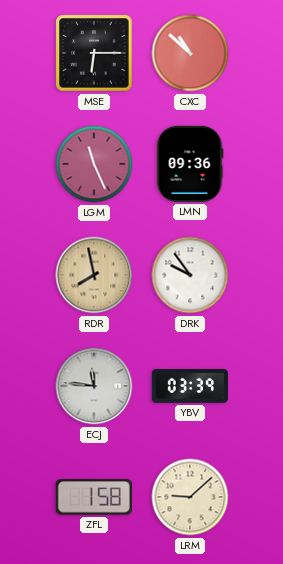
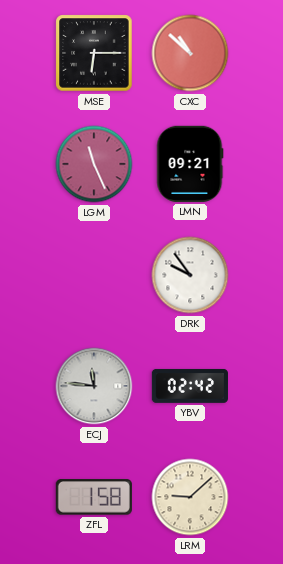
LMN: 09:36 -> 09:21
RDR: 7:58 -> none
YBV: 03:39 -> 02:42
